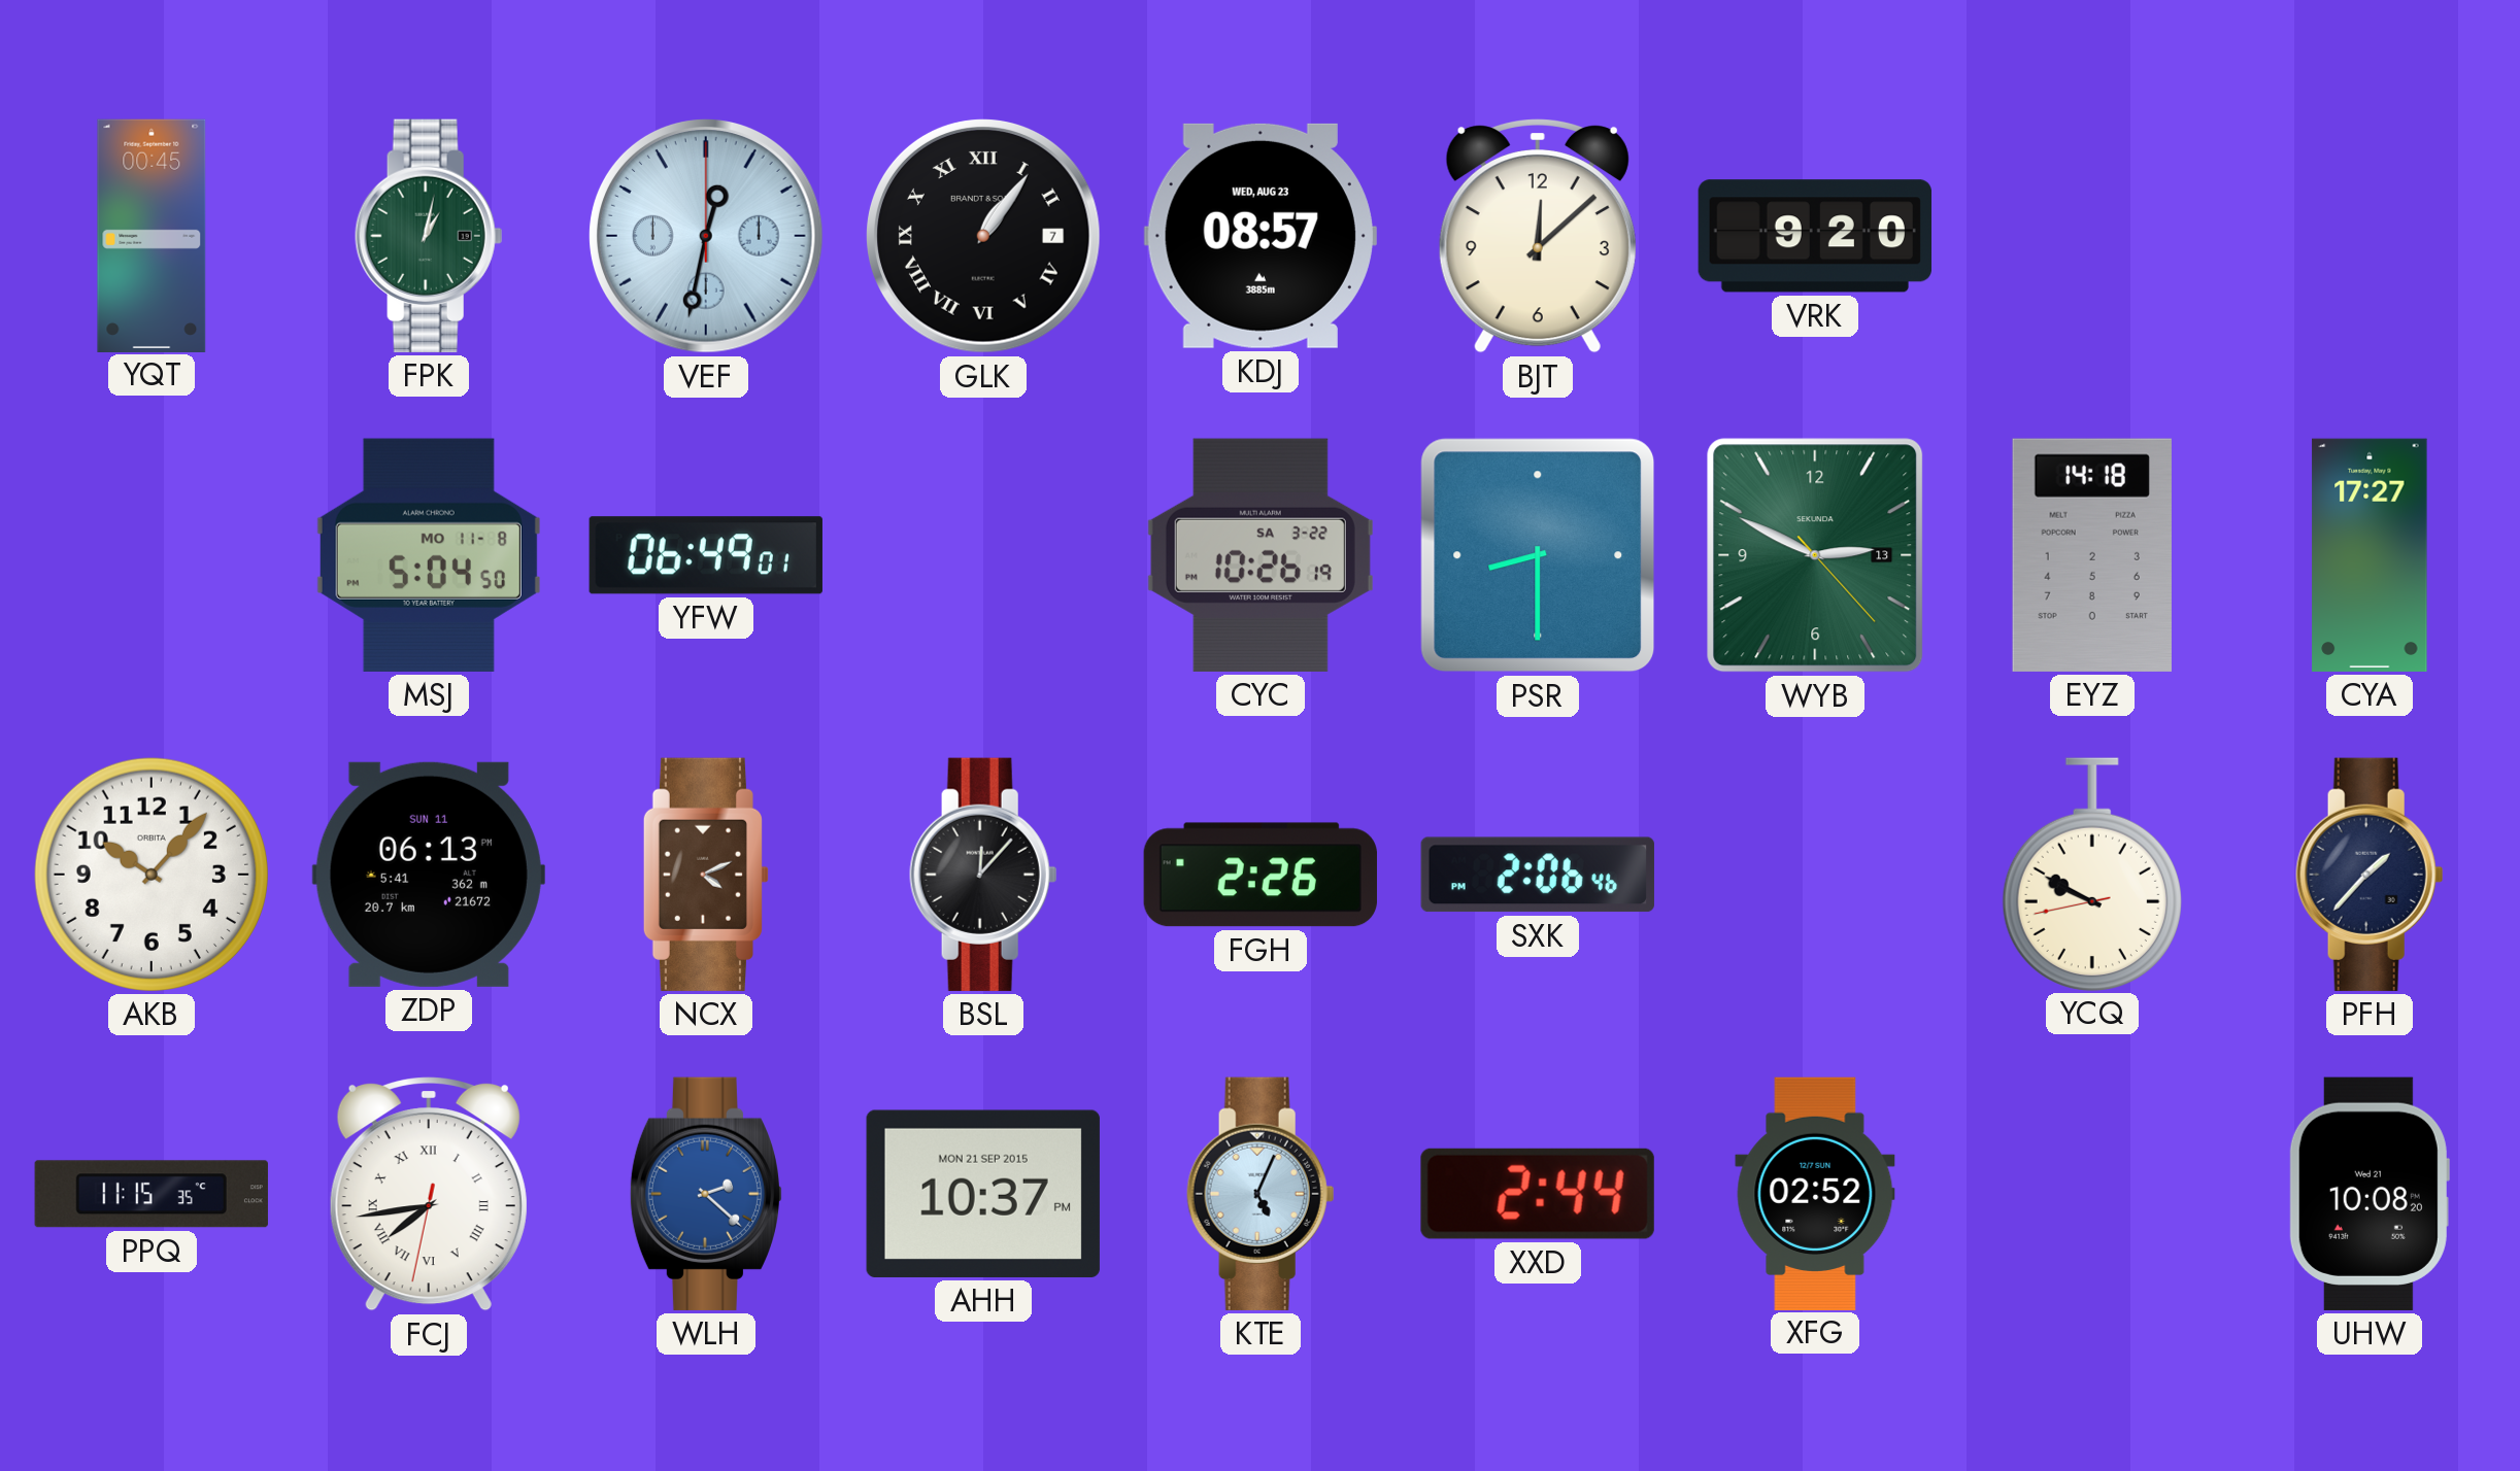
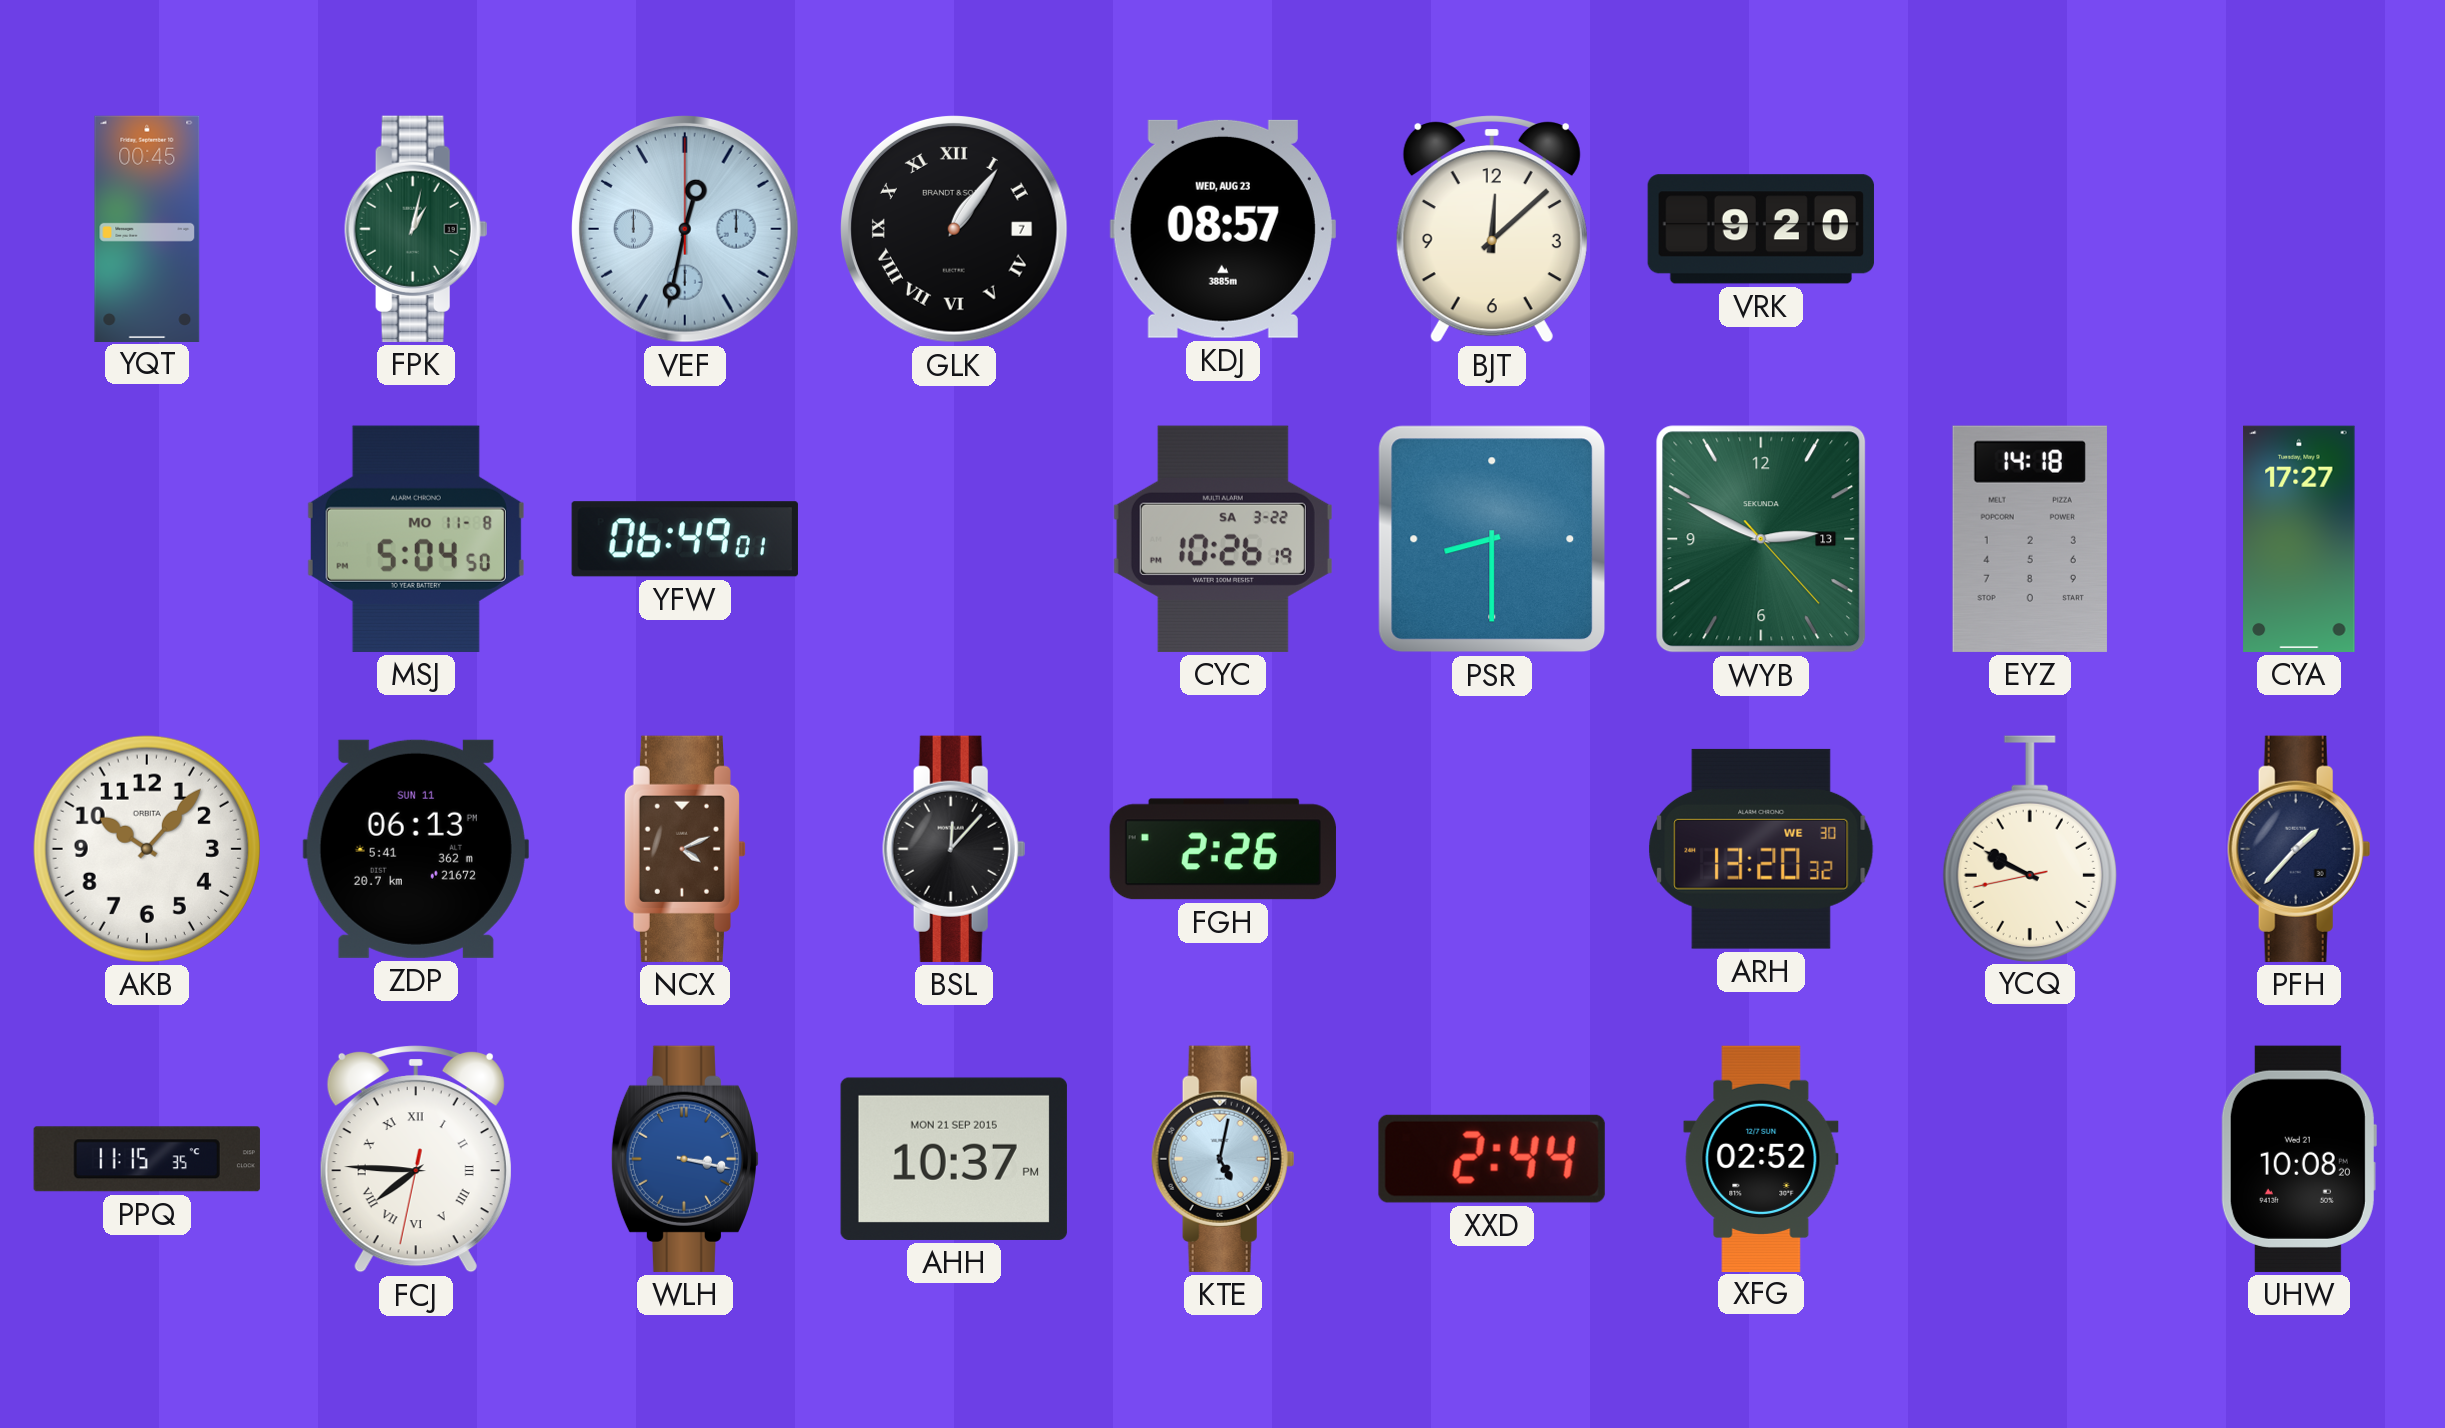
SXK: 2:06 -> none
ARH: none -> 13:20
FCJ: 7:43 -> 7:45
WLH: 2:22 -> 3:17
KTE: 5:04 -> 5:02
